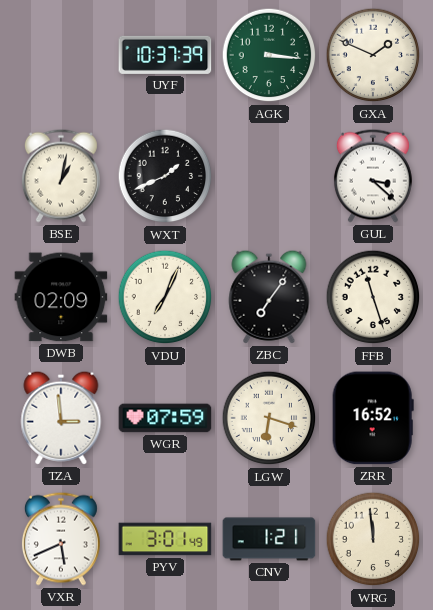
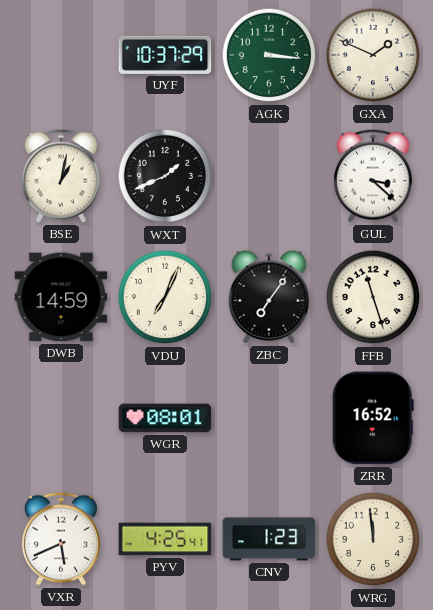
UYF: 10:37:39 -> 10:37:29
DWB: 02:09 -> 14:59
TZA: 2:59 -> none
WGR: 07:59 -> 08:01
LGW: 6:18 -> none
PYV: 3:01 -> 4:25
CNV: 1:21 -> 1:23
